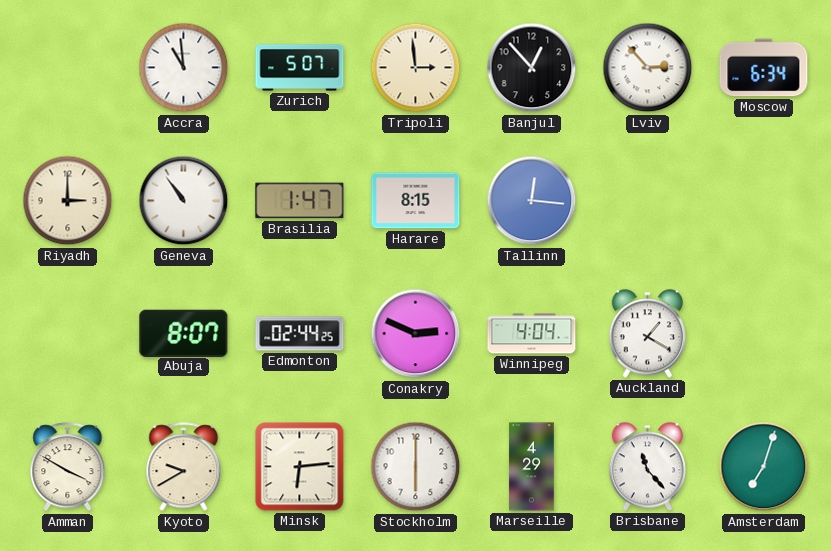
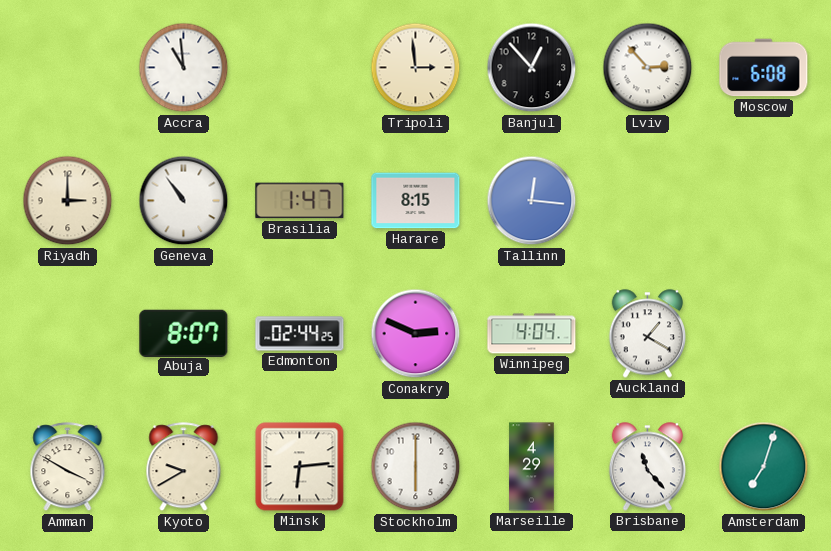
Zurich: 5:07 -> none
Moscow: 6:34 -> 6:08
